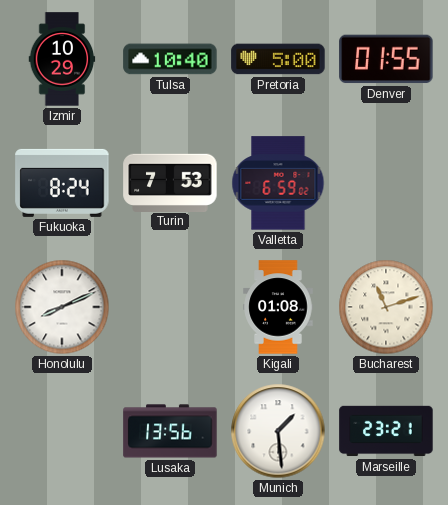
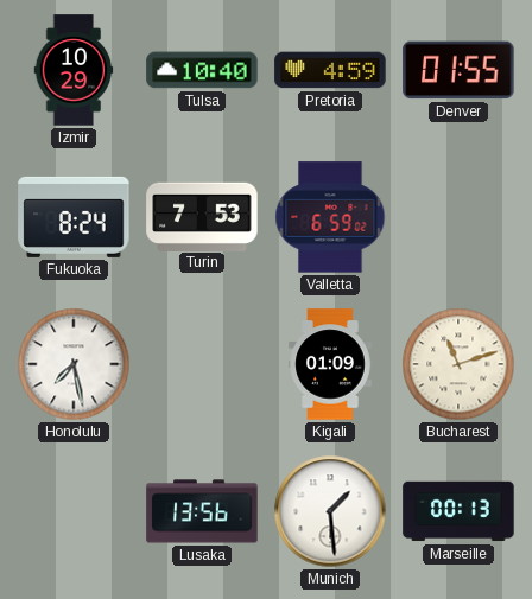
Pretoria: 5:00 -> 4:59
Honolulu: 8:11 -> 7:28
Kigali: 01:08 -> 01:09
Marseille: 23:21 -> 00:13
